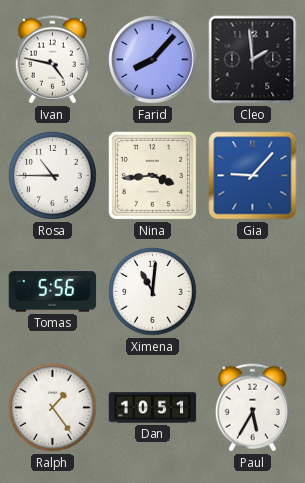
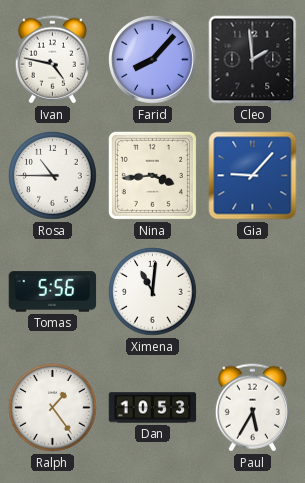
Dan: 10:51 -> 10:53
